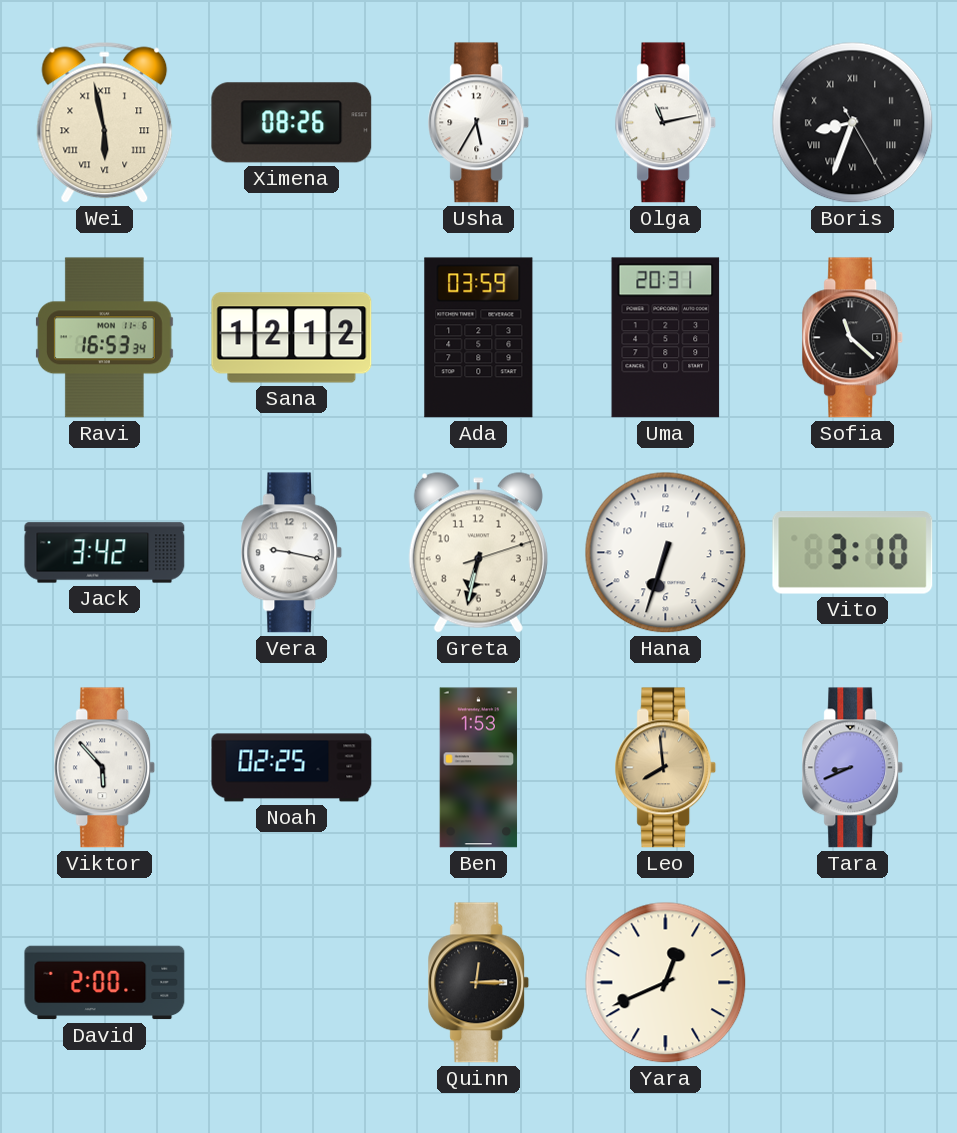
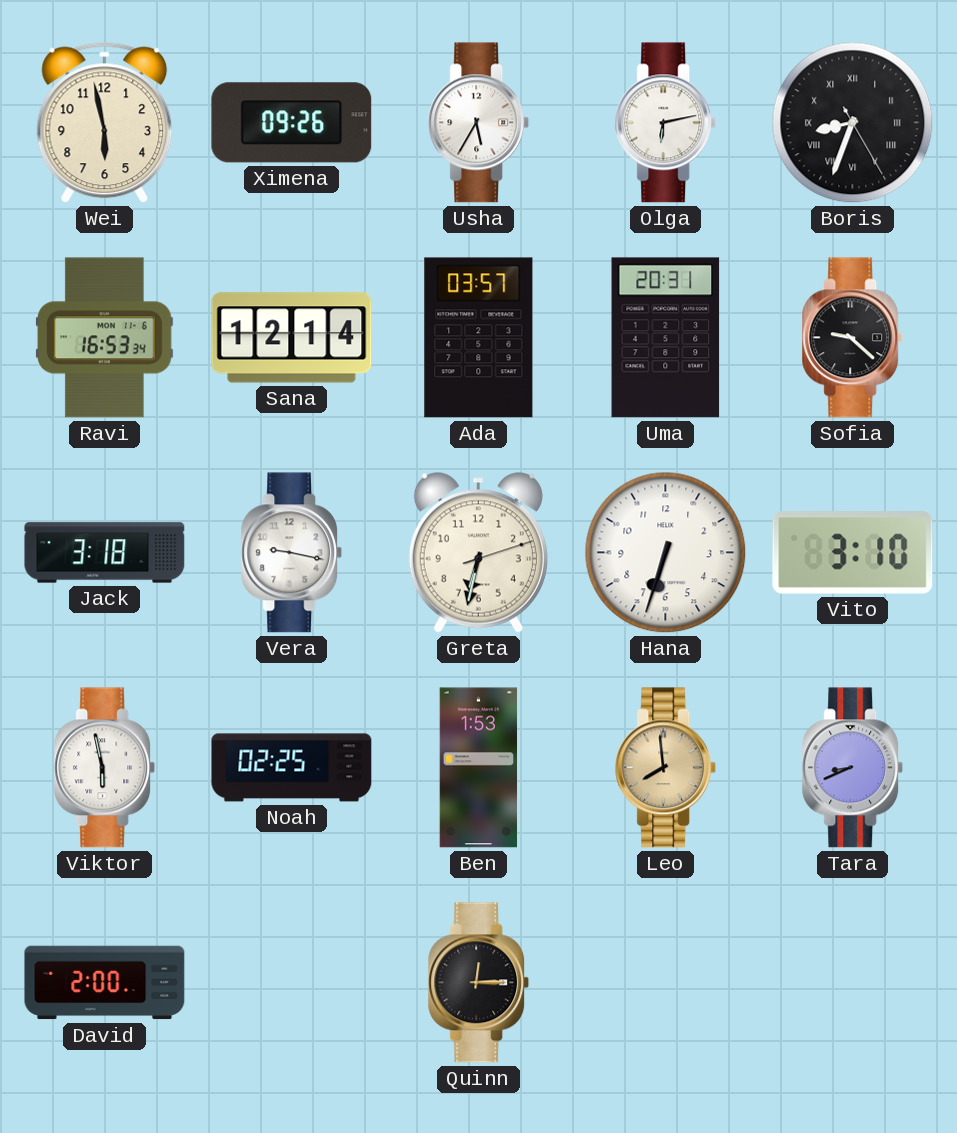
Wei numerals: Roman -> Arabic
Ximena: 08:26 -> 09:26
Olga: 11:13 -> 6:13
Sana: 12:12 -> 12:14
Ada: 03:59 -> 03:57
Sofia: 11:22 -> 9:22
Jack: 3:42 -> 3:18
Viktor: 5:53 -> 5:58
Yara: 12:41 -> none
